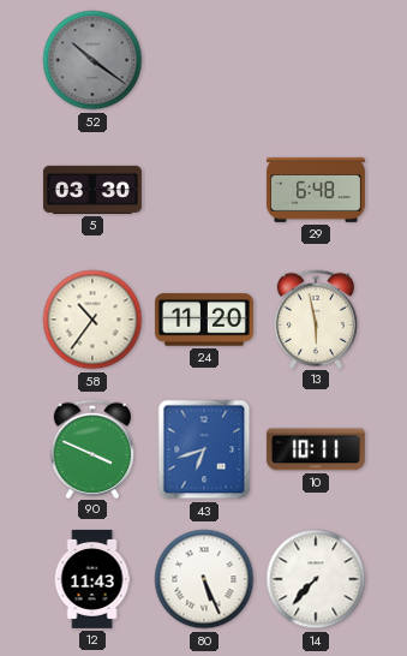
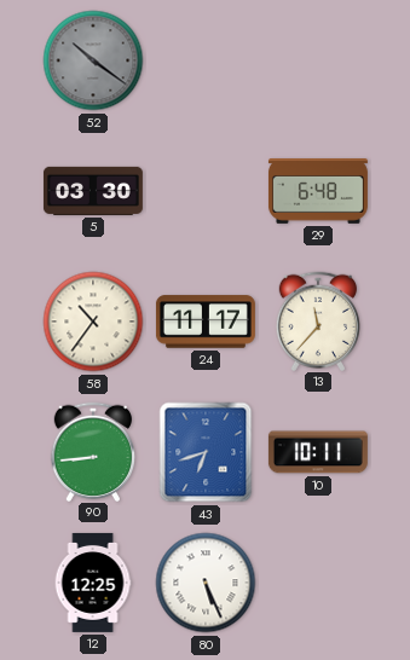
24: 11:20 -> 11:17
13: 5:58 -> 11:37
90: 3:49 -> 8:44
12: 11:43 -> 12:25
14: 7:37 -> none
